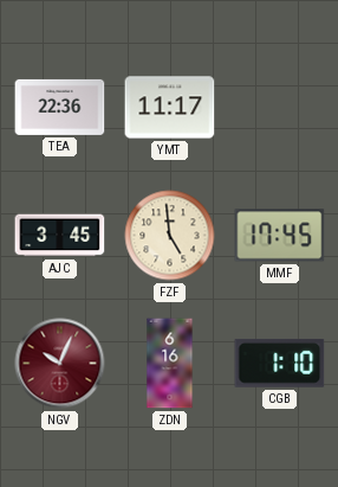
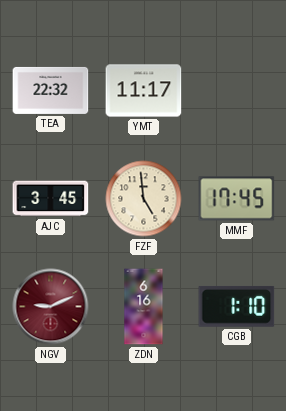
TEA: 22:36 -> 22:32
NGV: 10:04 -> 9:11
